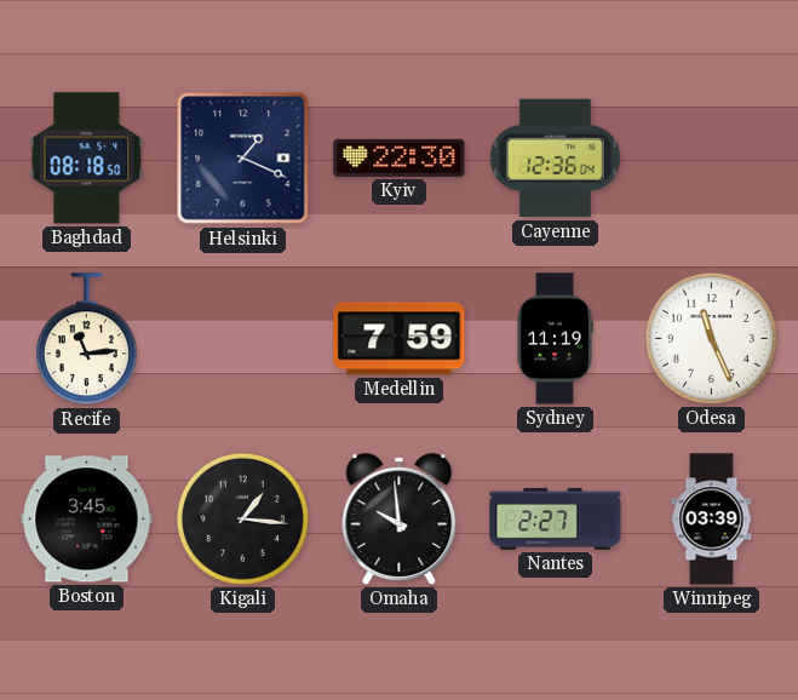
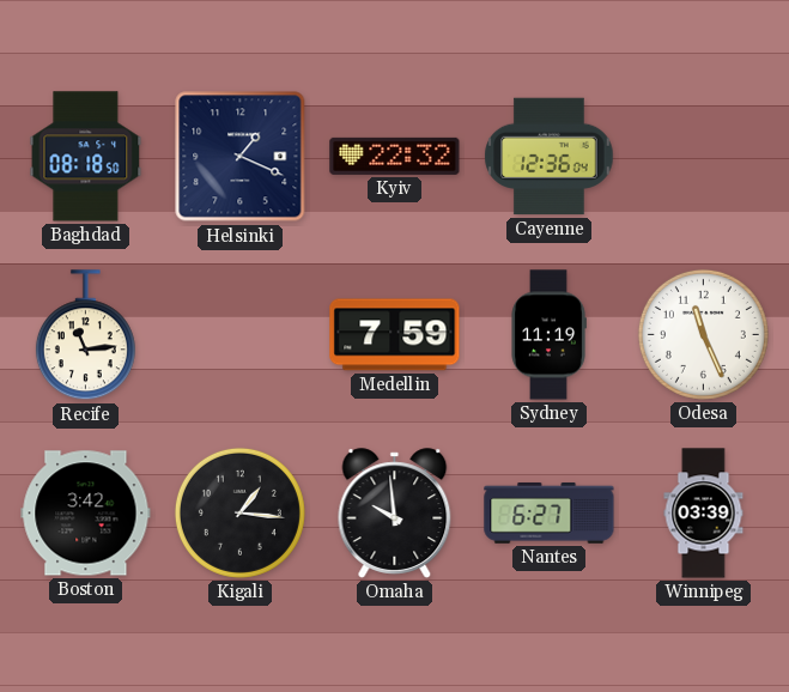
Kyiv: 22:30 -> 22:32
Boston: 3:45 -> 3:42
Nantes: 2:27 -> 6:27
